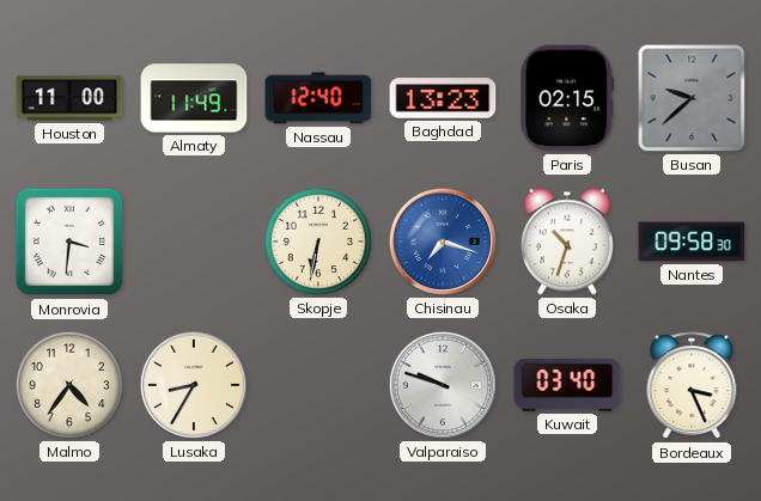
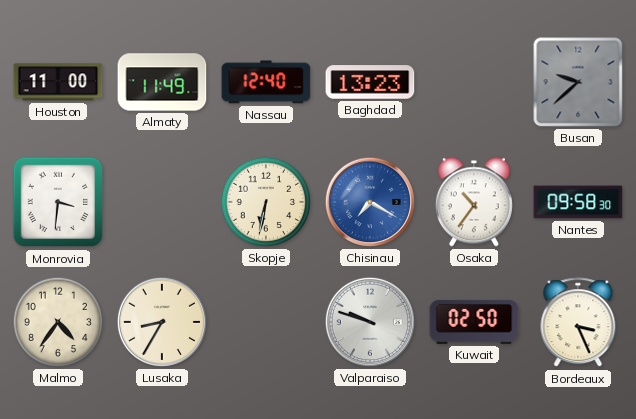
Paris: 02:15 -> none
Chisinau: 7:18 -> 7:20
Osaka: 10:33 -> 10:36
Kuwait: 03:40 -> 02:50
